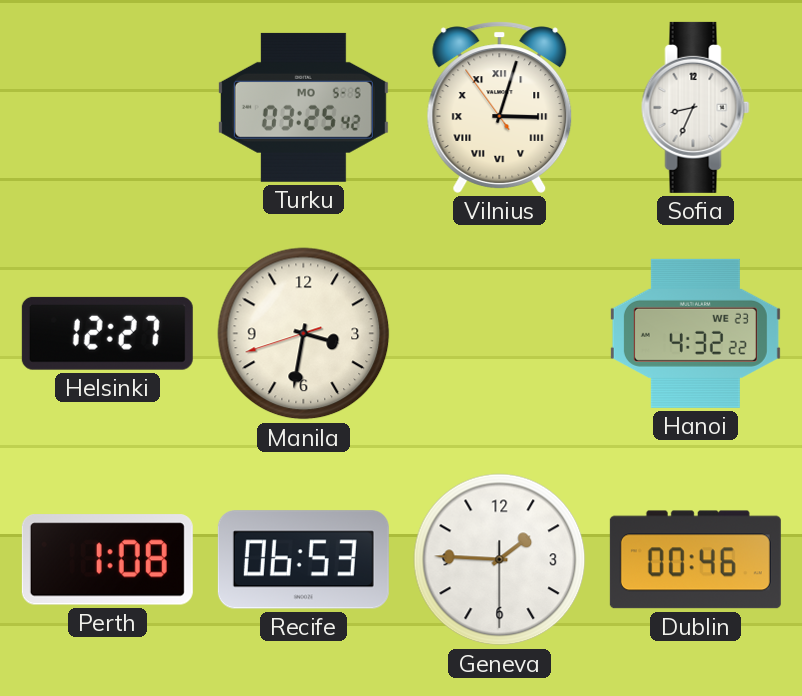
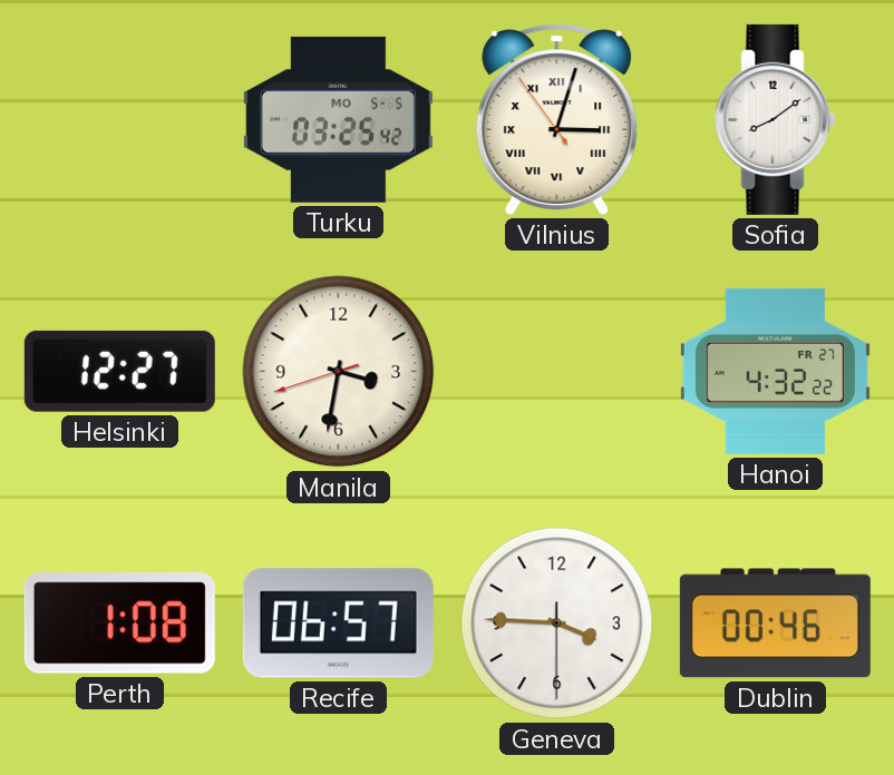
Sofia: 8:34 -> 8:09
Hanoi date: WE 23 -> FR 27
Recife: 06:53 -> 06:57
Geneva: 1:45 -> 3:45
